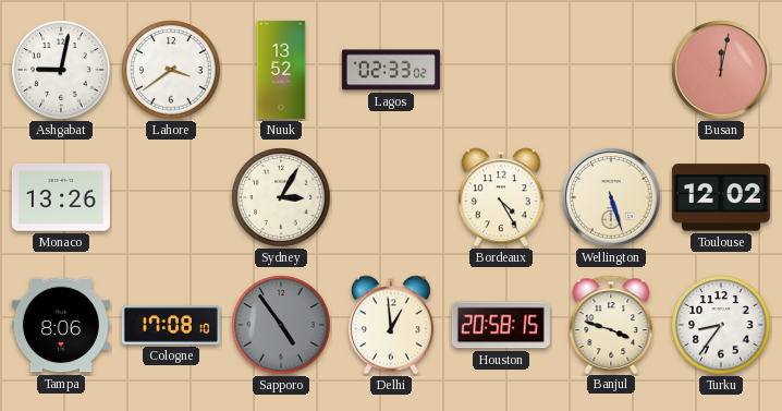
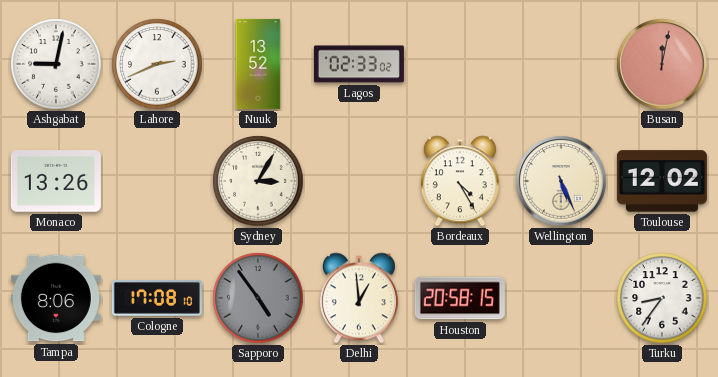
Lahore: 3:39 -> 2:41
Wellington: 5:27 -> 5:26
Banjul: 3:48 -> none
